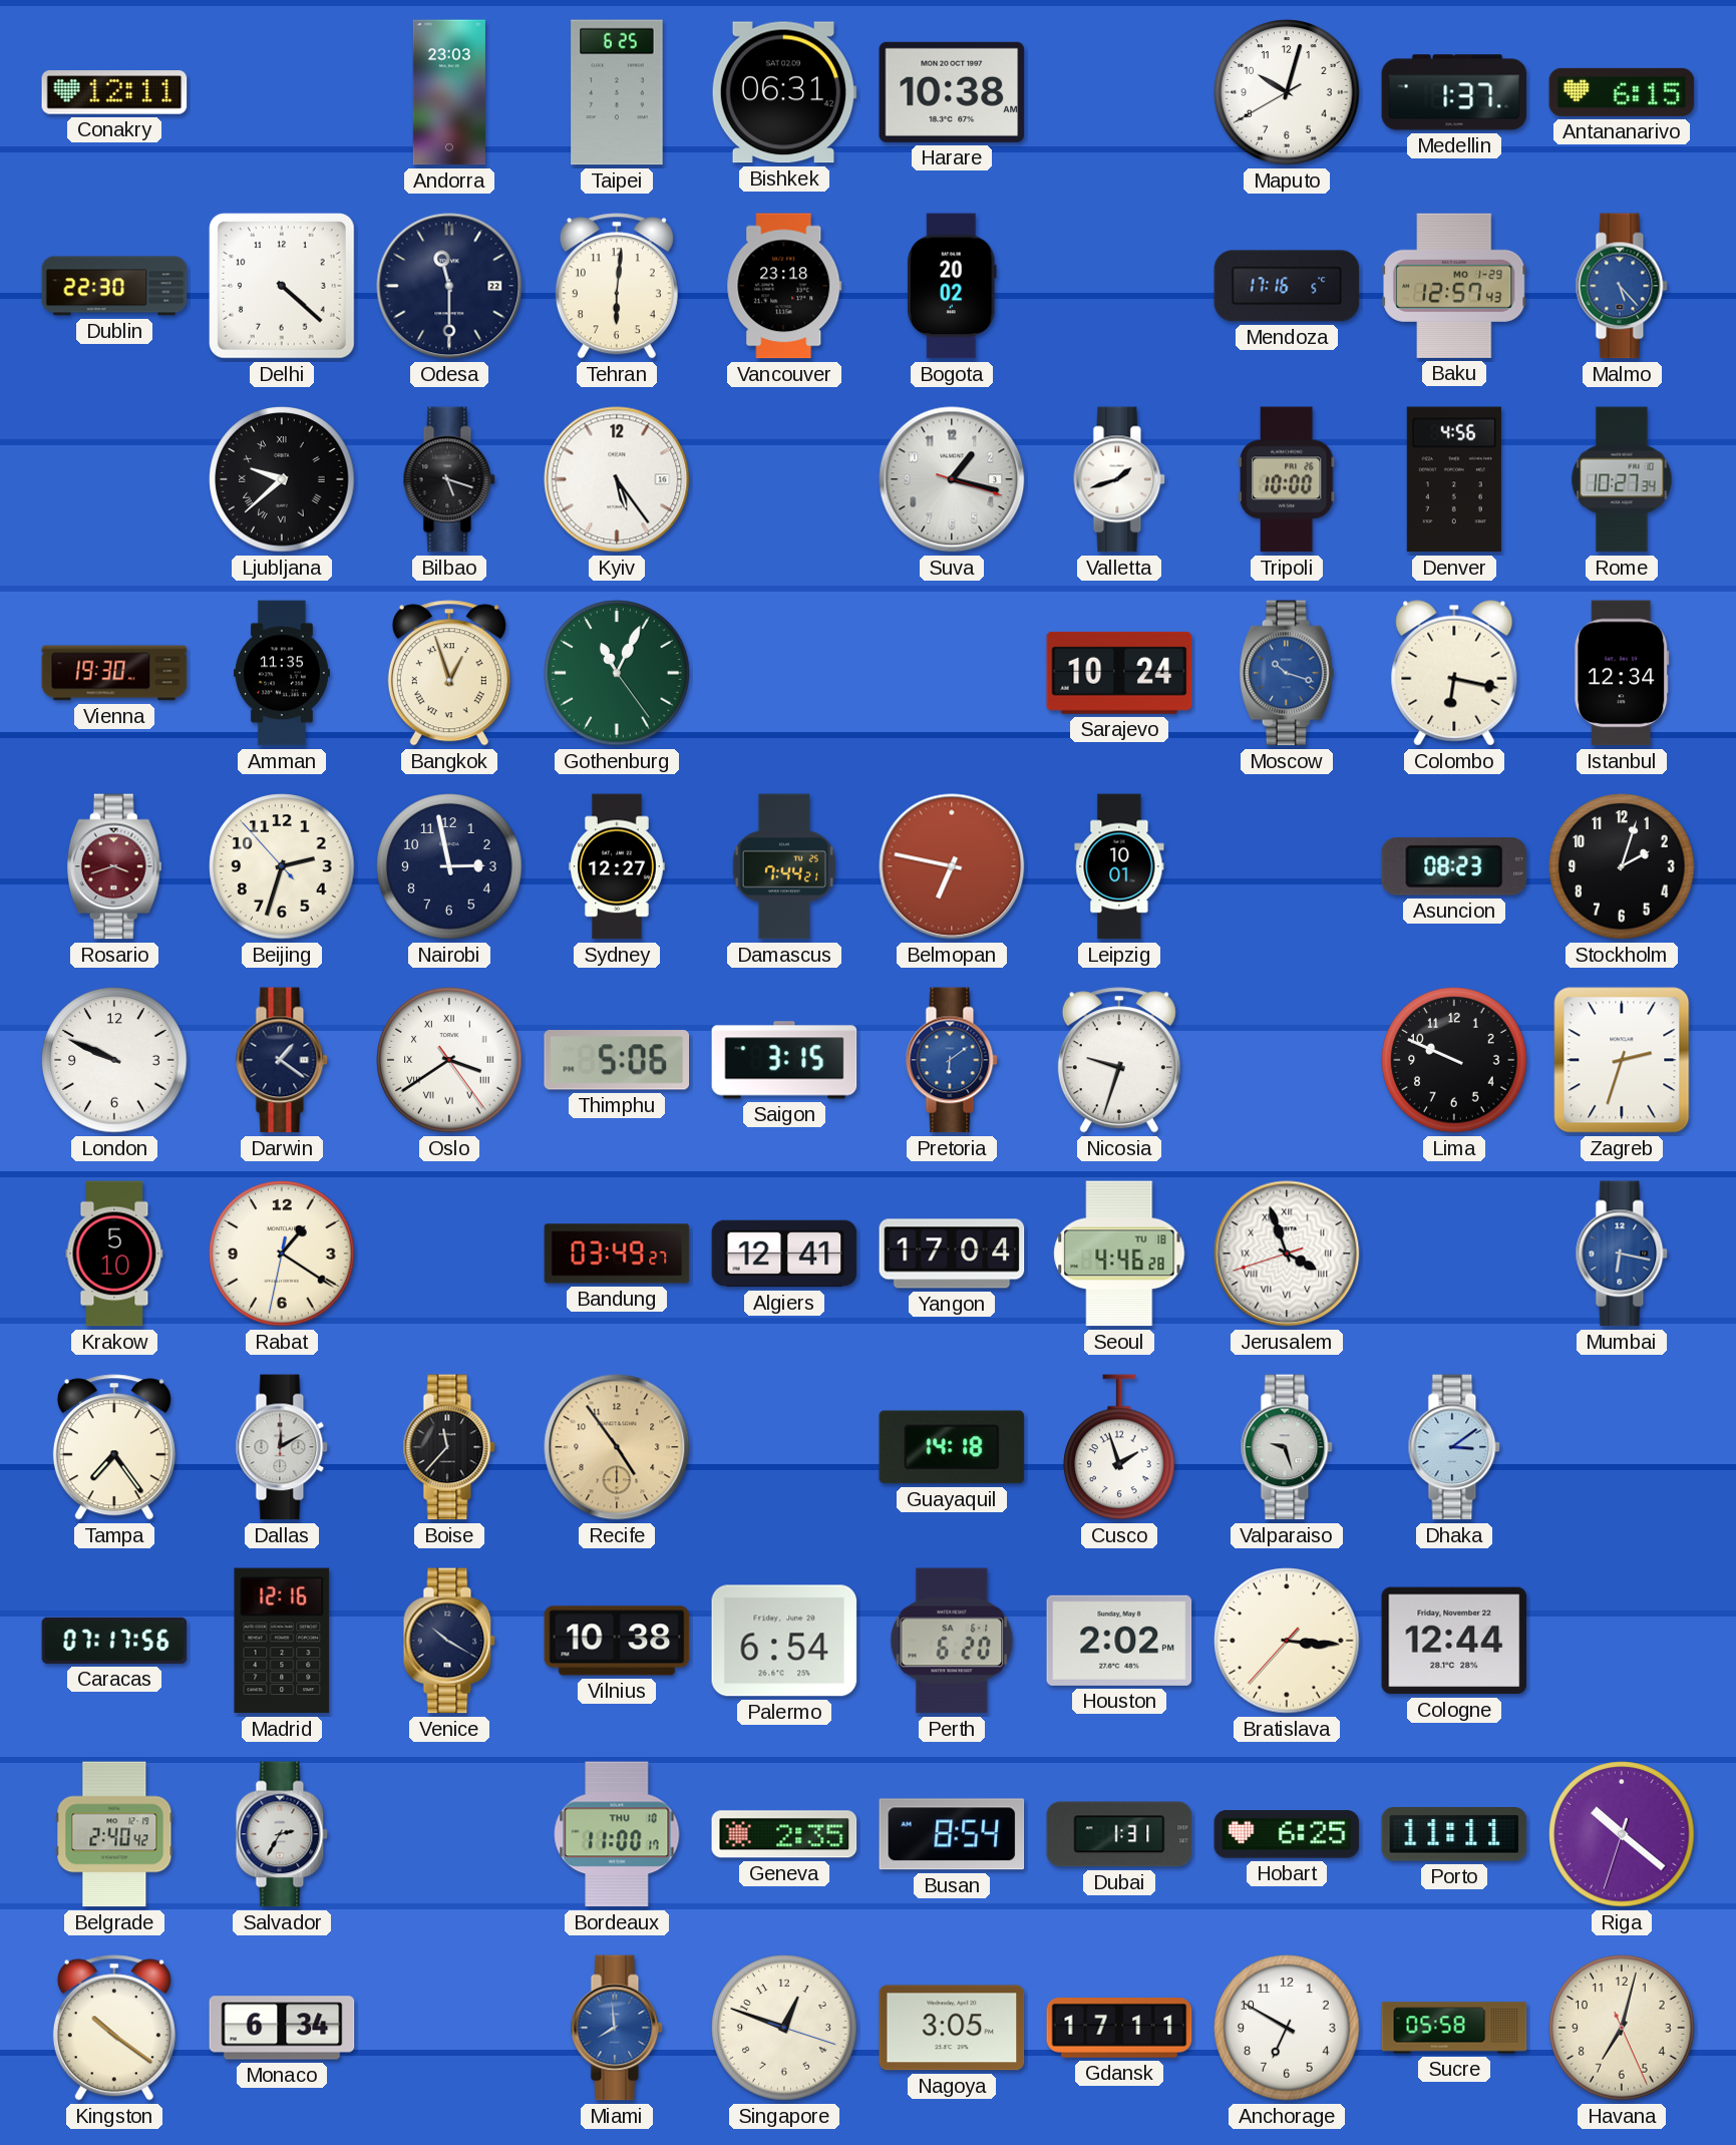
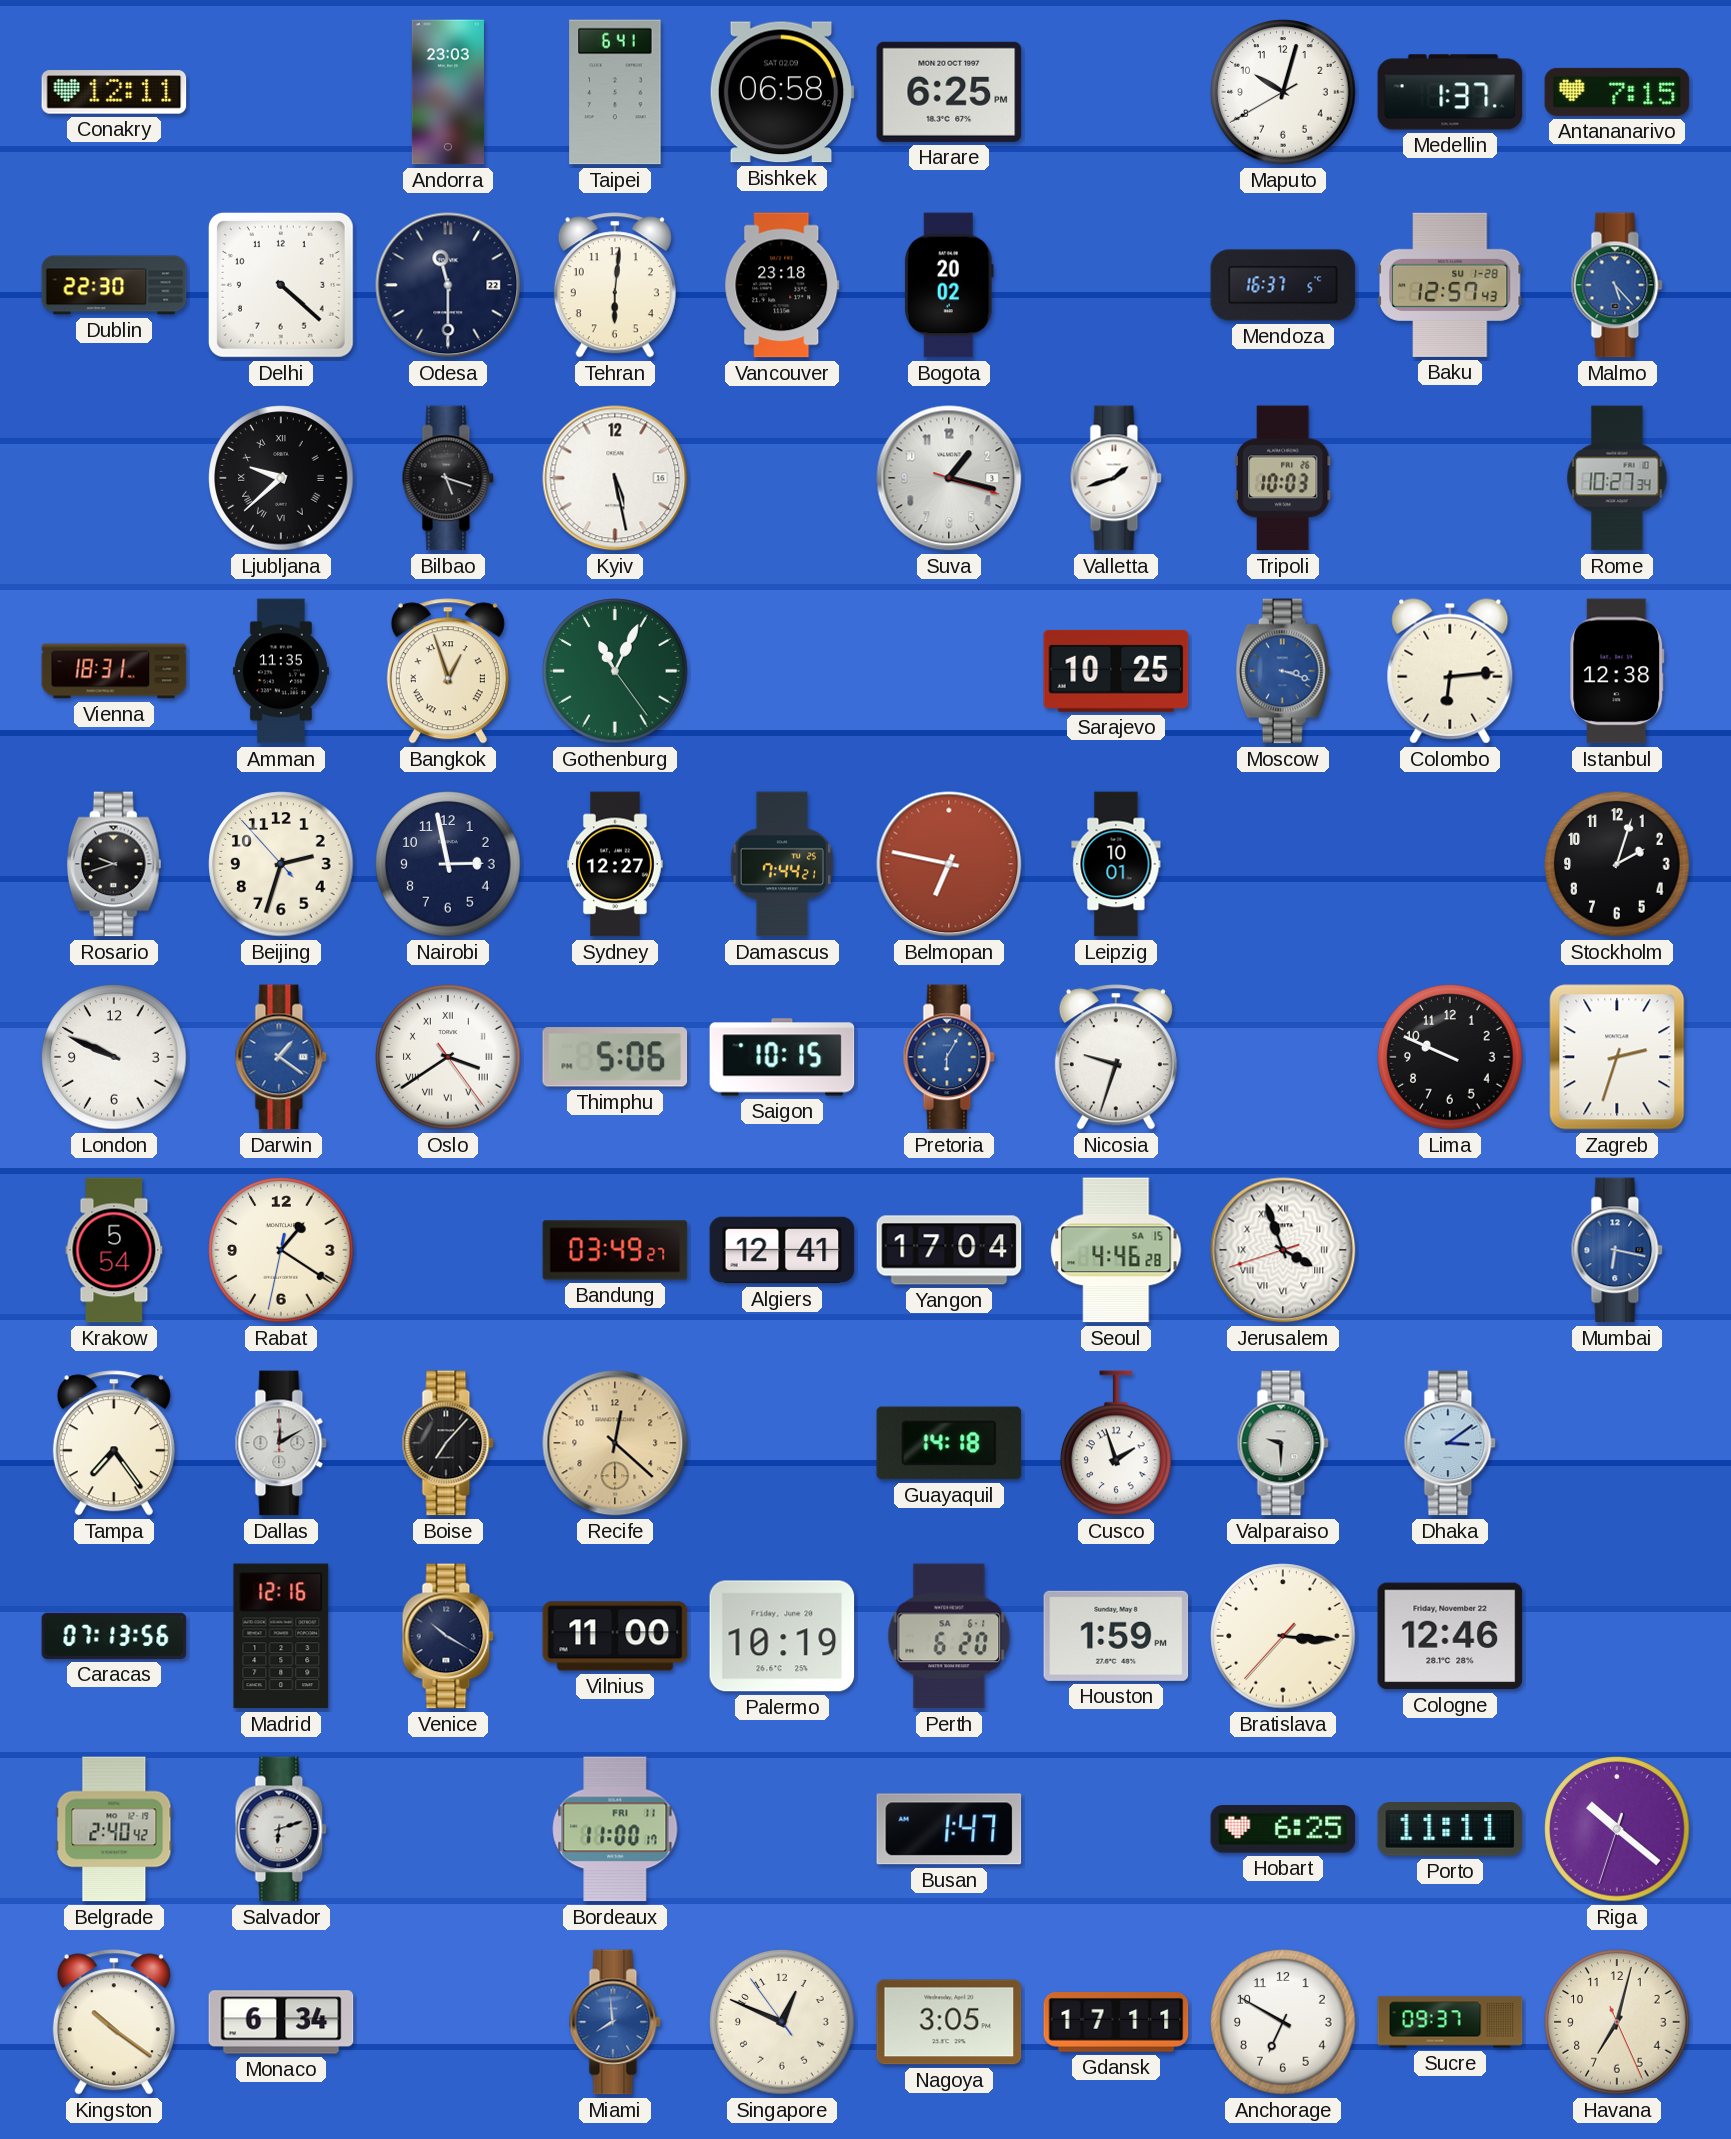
Taipei: 6:25 -> 6:41
Bishkek: 06:31 -> 06:58
Harare: 10:38 -> 6:25
Antananarivo: 6:15 -> 7:15
Mendoza: 17:16 -> 16:37
Baku date: MO 1-29 -> SU 1-28
Kyiv: 5:24 -> 5:28
Tripoli: 10:00 -> 10:03
Denver: 4:56 -> none
Vienna: 19:30 -> 18:31
Sarajevo: 10:24 -> 10:25
Moscow: 10:18 -> 3:18
Colombo: 6:17 -> 6:14
Istanbul: 12:34 -> 12:38
Rosario: 3:42 -> 9:42
Rosario dial: burgundy -> black
Asuncion: 08:23 -> none
Darwin dial: navy -> blue
Saigon: 3:15 -> 10:15
Pretoria: 6:09 -> 6:05
Krakow: 5:10 -> 5:54
Seoul date: TU 18 -> SA 15
Boise: 11:37 -> 7:07
Recife: 4:54 -> 12:22
Valparaiso: 9:27 -> 9:30
Caracas: 07:17 -> 07:13
Vilnius: 10:38 -> 11:00
Palermo: 6:54 -> 10:19
Houston: 2:02 -> 1:59
Cologne: 12:44 -> 12:46
Salvador: 2:35 -> 6:12
Bordeaux date: THU 10 -> FRI 11
Geneva: 2:35 -> none
Busan: 8:54 -> 1:47
Dubai: 1:31 -> none
Singapore: 12:48:18 -> 12:48:54
Sucre: 05:58 -> 09:37
